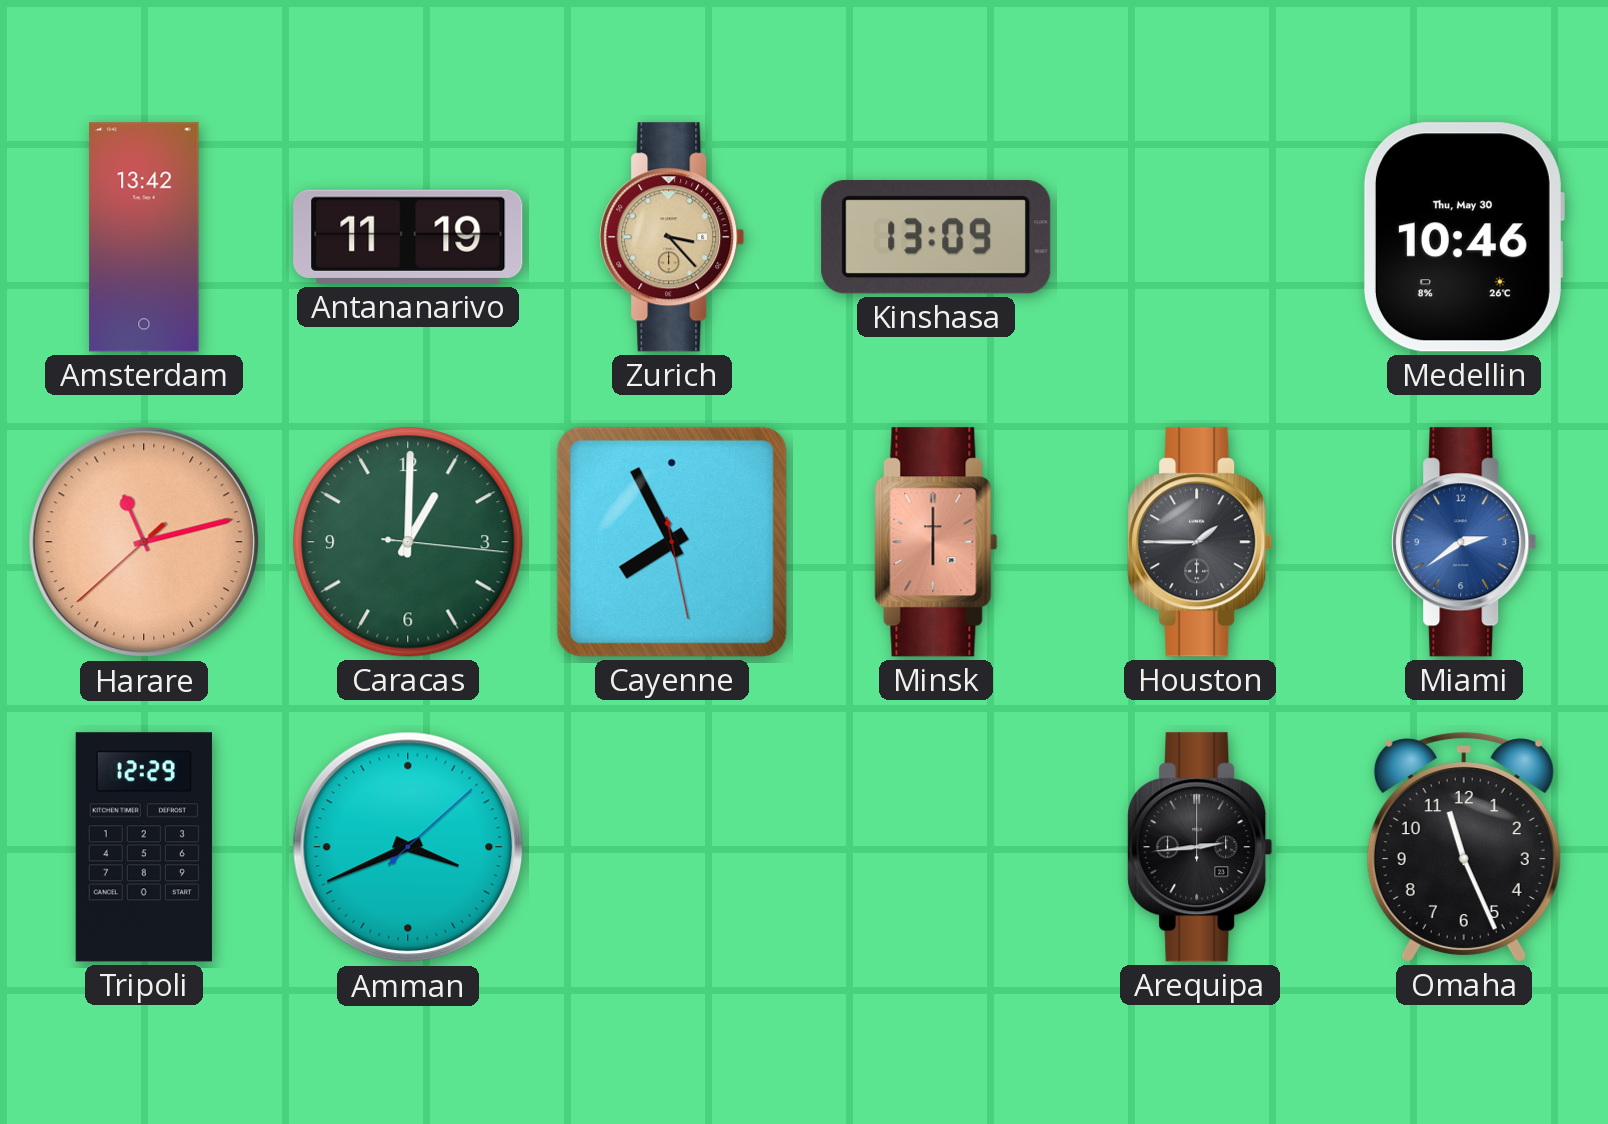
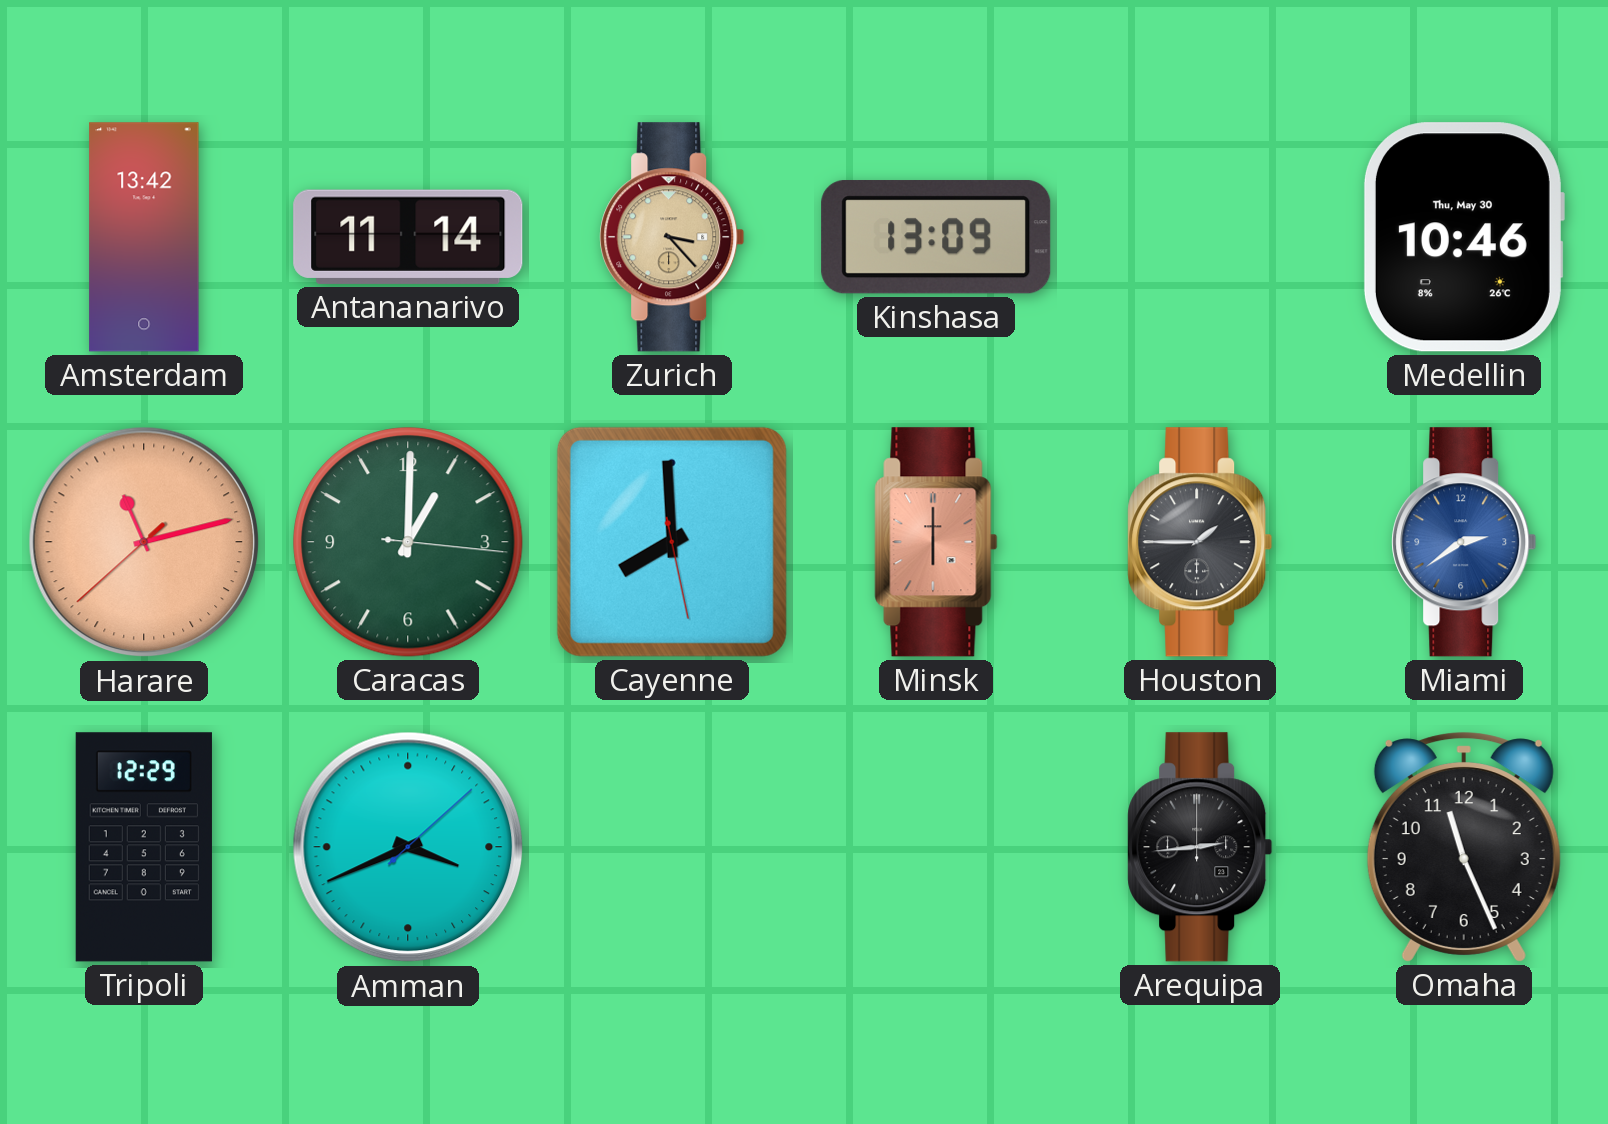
Antananarivo: 11:19 -> 11:14
Cayenne: 7:55 -> 7:59
